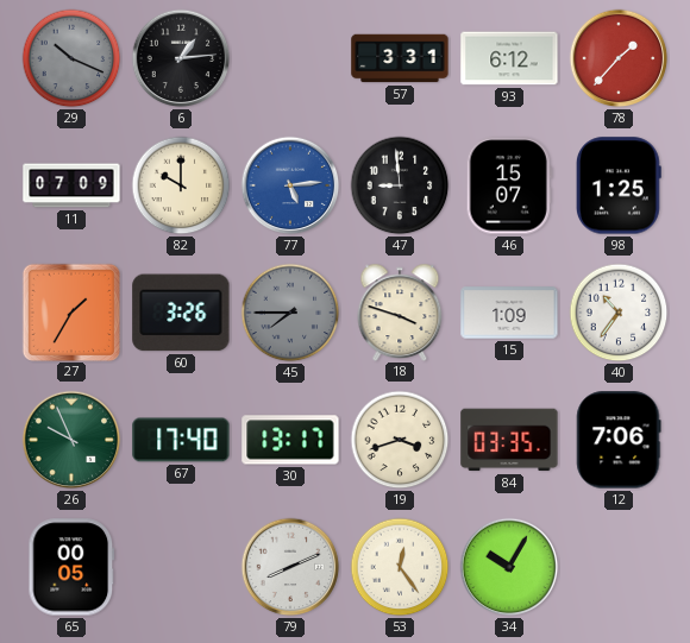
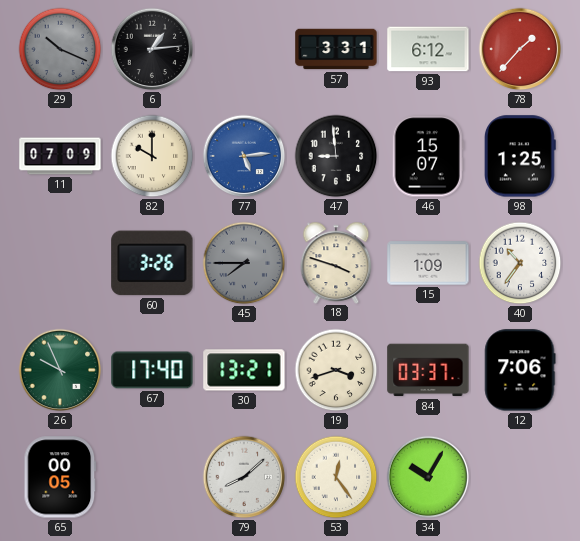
27: 1:35 -> none
30: 13:17 -> 13:21
84: 03:35 -> 03:37
79: 8:11 -> 8:08
